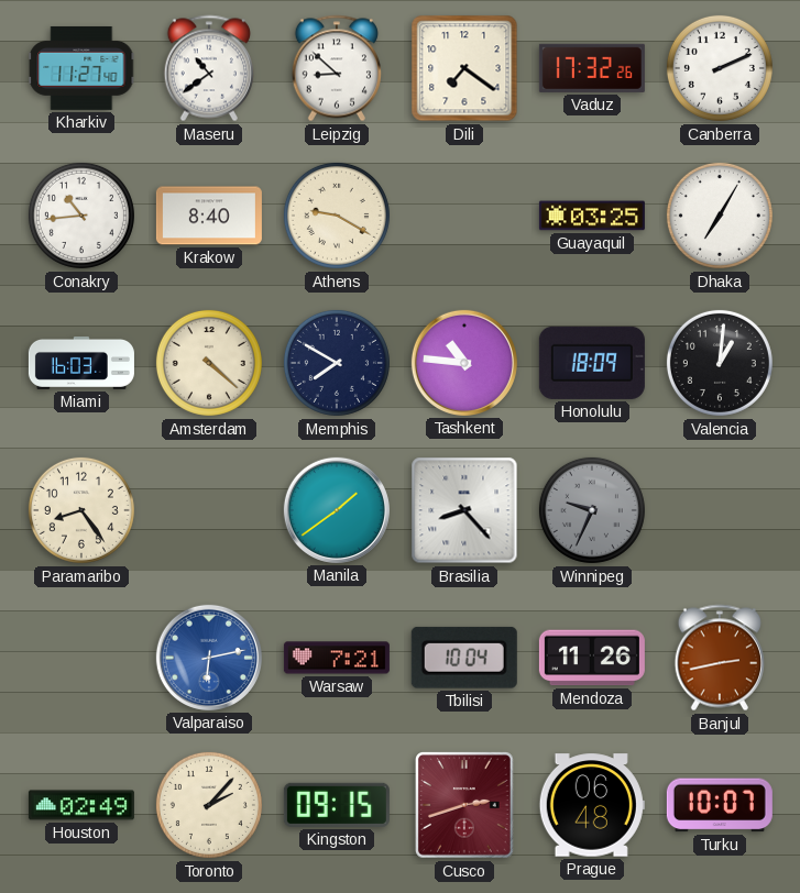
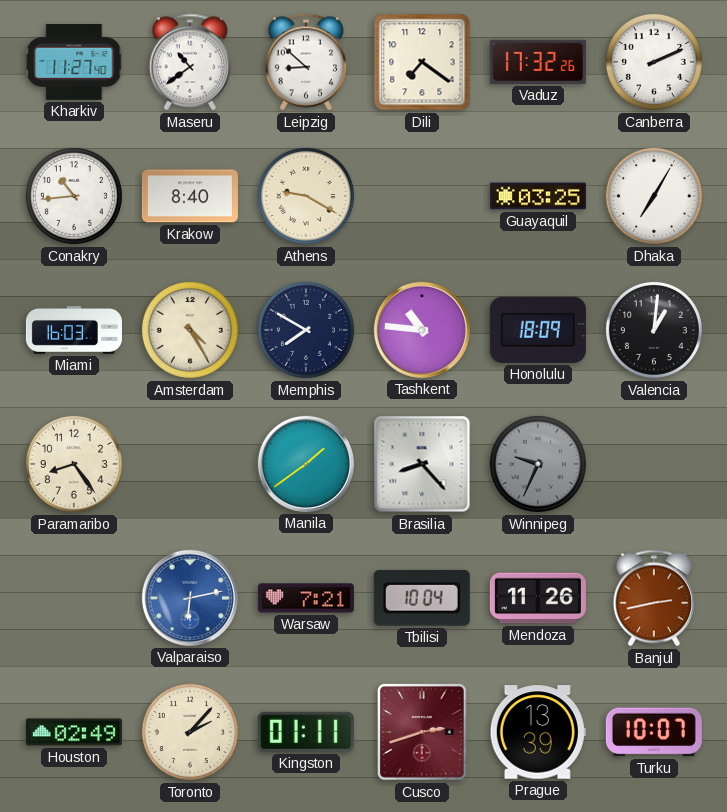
Amsterdam: 4:22 -> 4:25
Kingston: 09:15 -> 01:11
Prague: 06:48 -> 13:39
